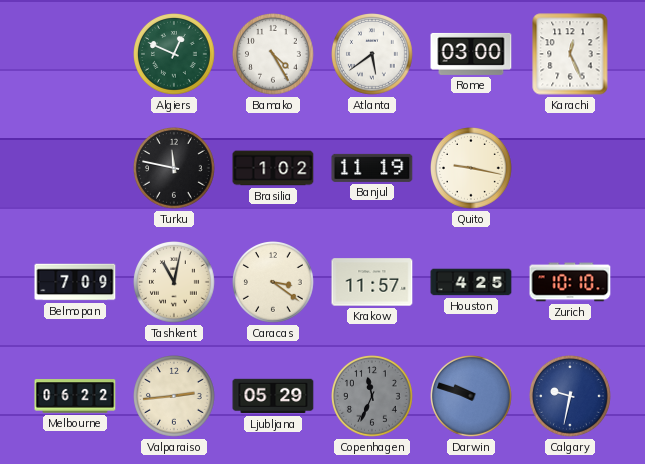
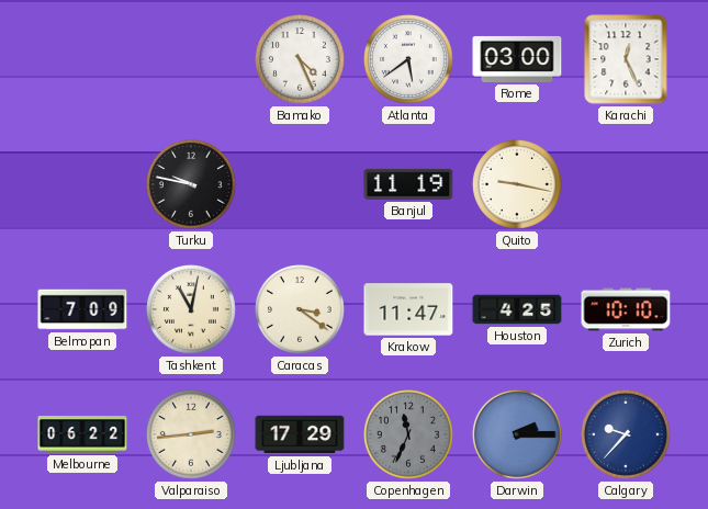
Algiers: 12:49 -> none
Bamako: 4:25 -> 4:26
Turku: 11:47 -> 9:47
Brasilia: 1:02 -> none
Krakow: 11:57 -> 11:47
Ljubljana: 05:29 -> 17:29
Darwin: 9:48 -> 2:15
Calgary: 9:32 -> 9:37
